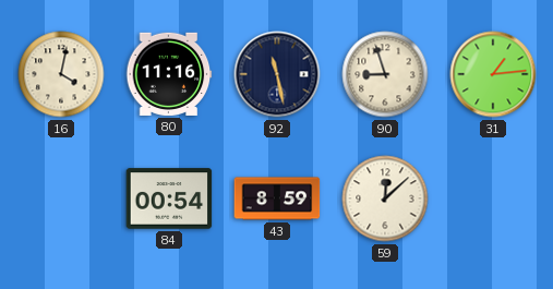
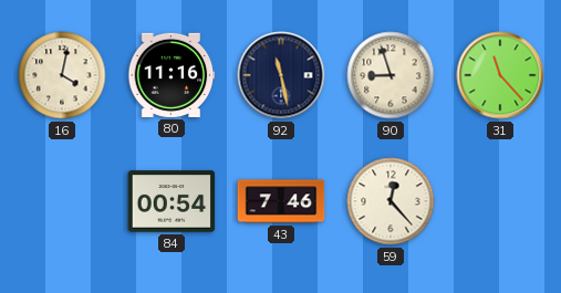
31: 1:14 -> 11:23
43: 8:59 -> 7:46
59: 12:08 -> 12:23
